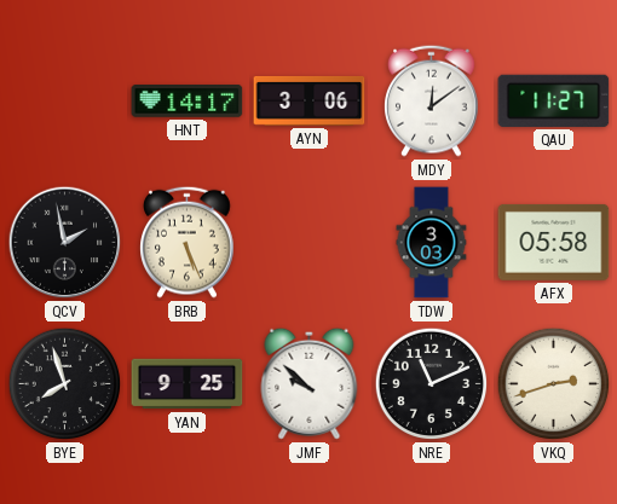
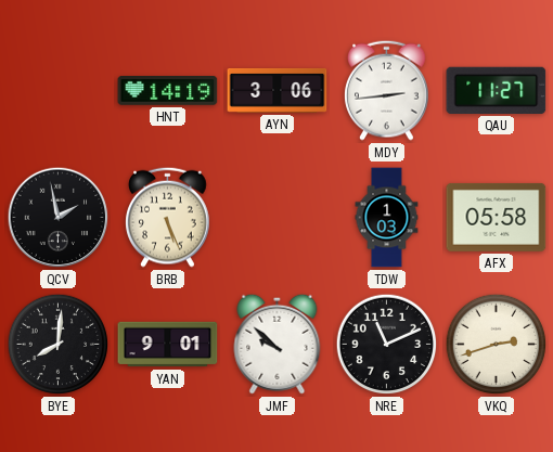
HNT: 14:17 -> 14:19
MDY: 12:09 -> 2:44
TDW: 3:03 -> 1:03
BYE: 7:57 -> 8:01
YAN: 9:25 -> 9:01
